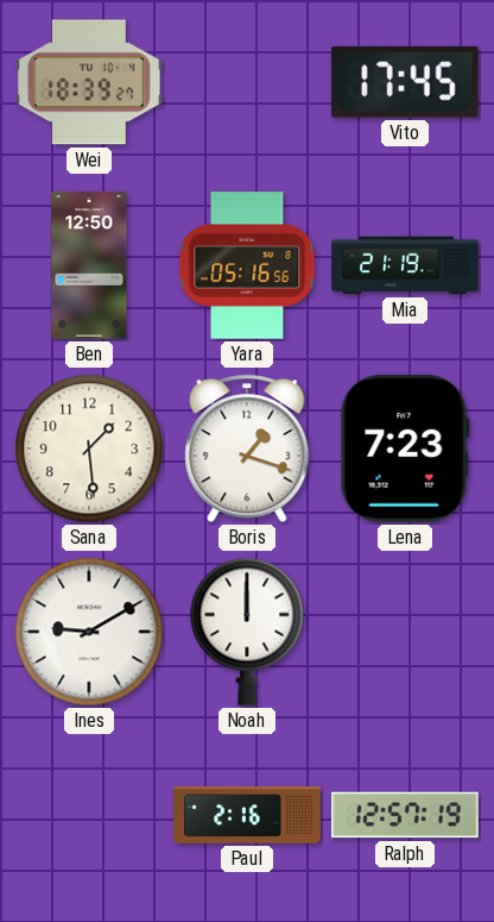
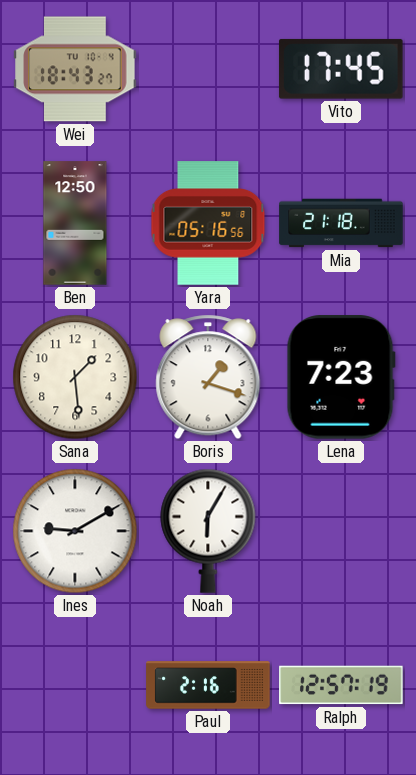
Wei: 18:39 -> 18:43
Mia: 21:19 -> 21:18
Noah: 12:00 -> 6:05
